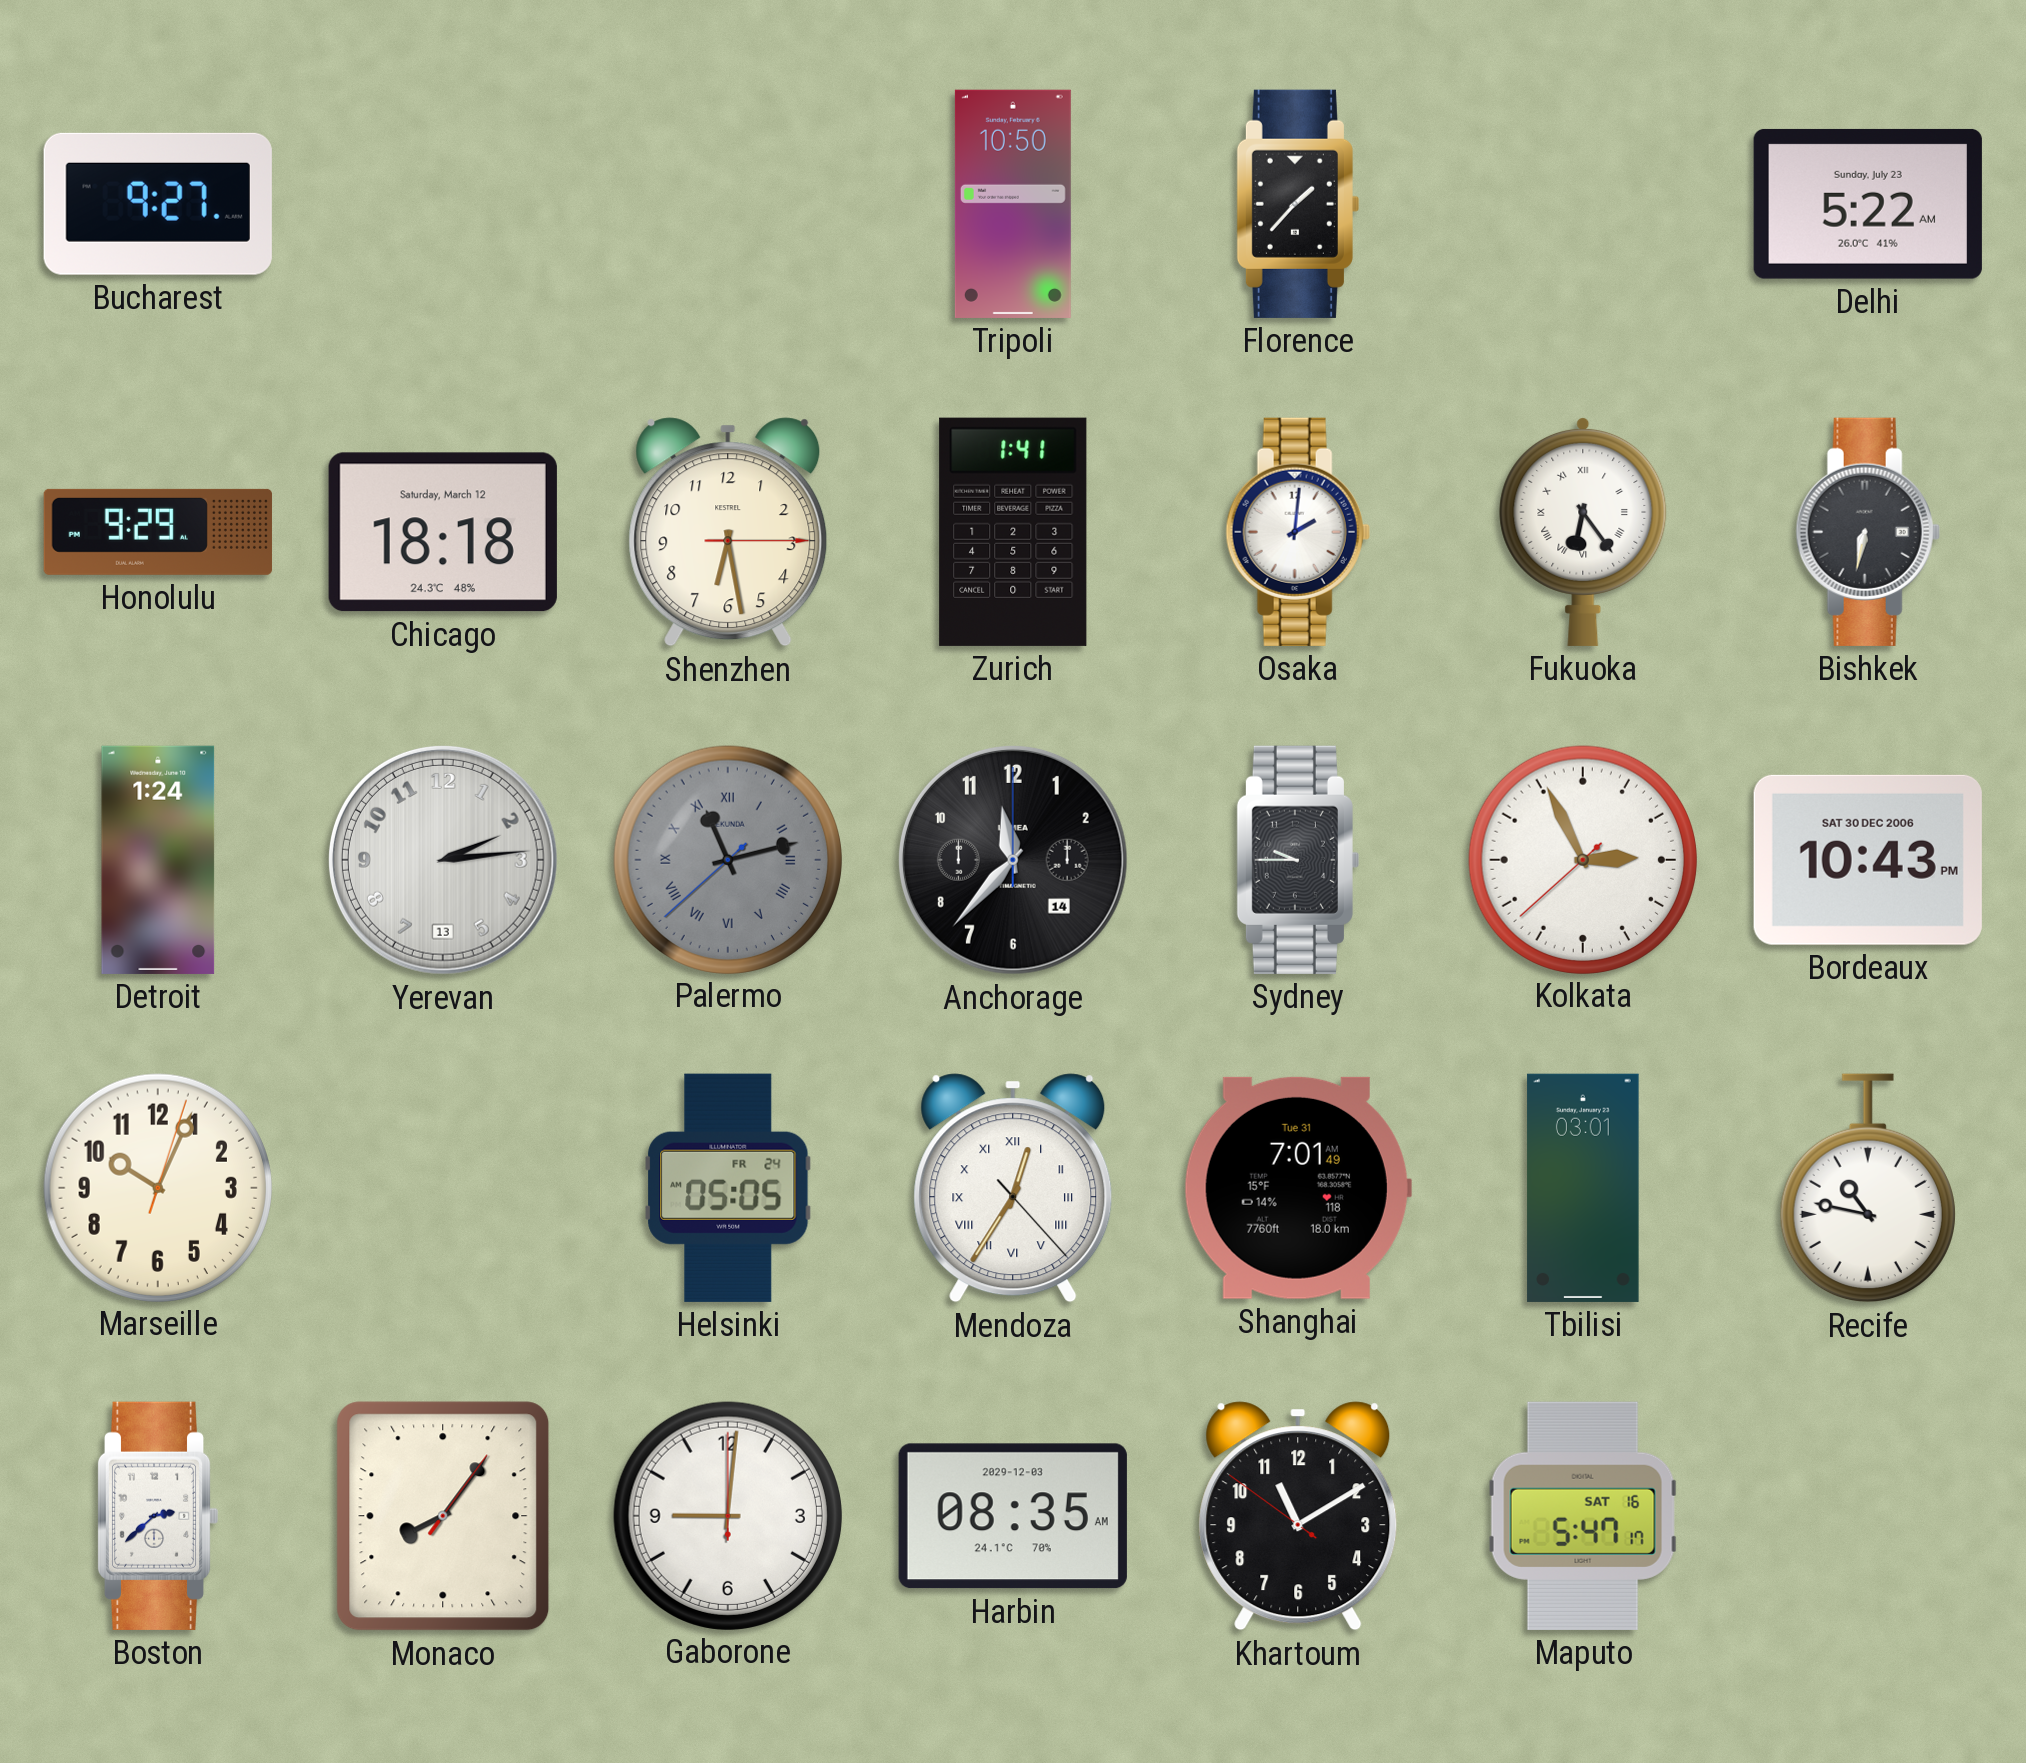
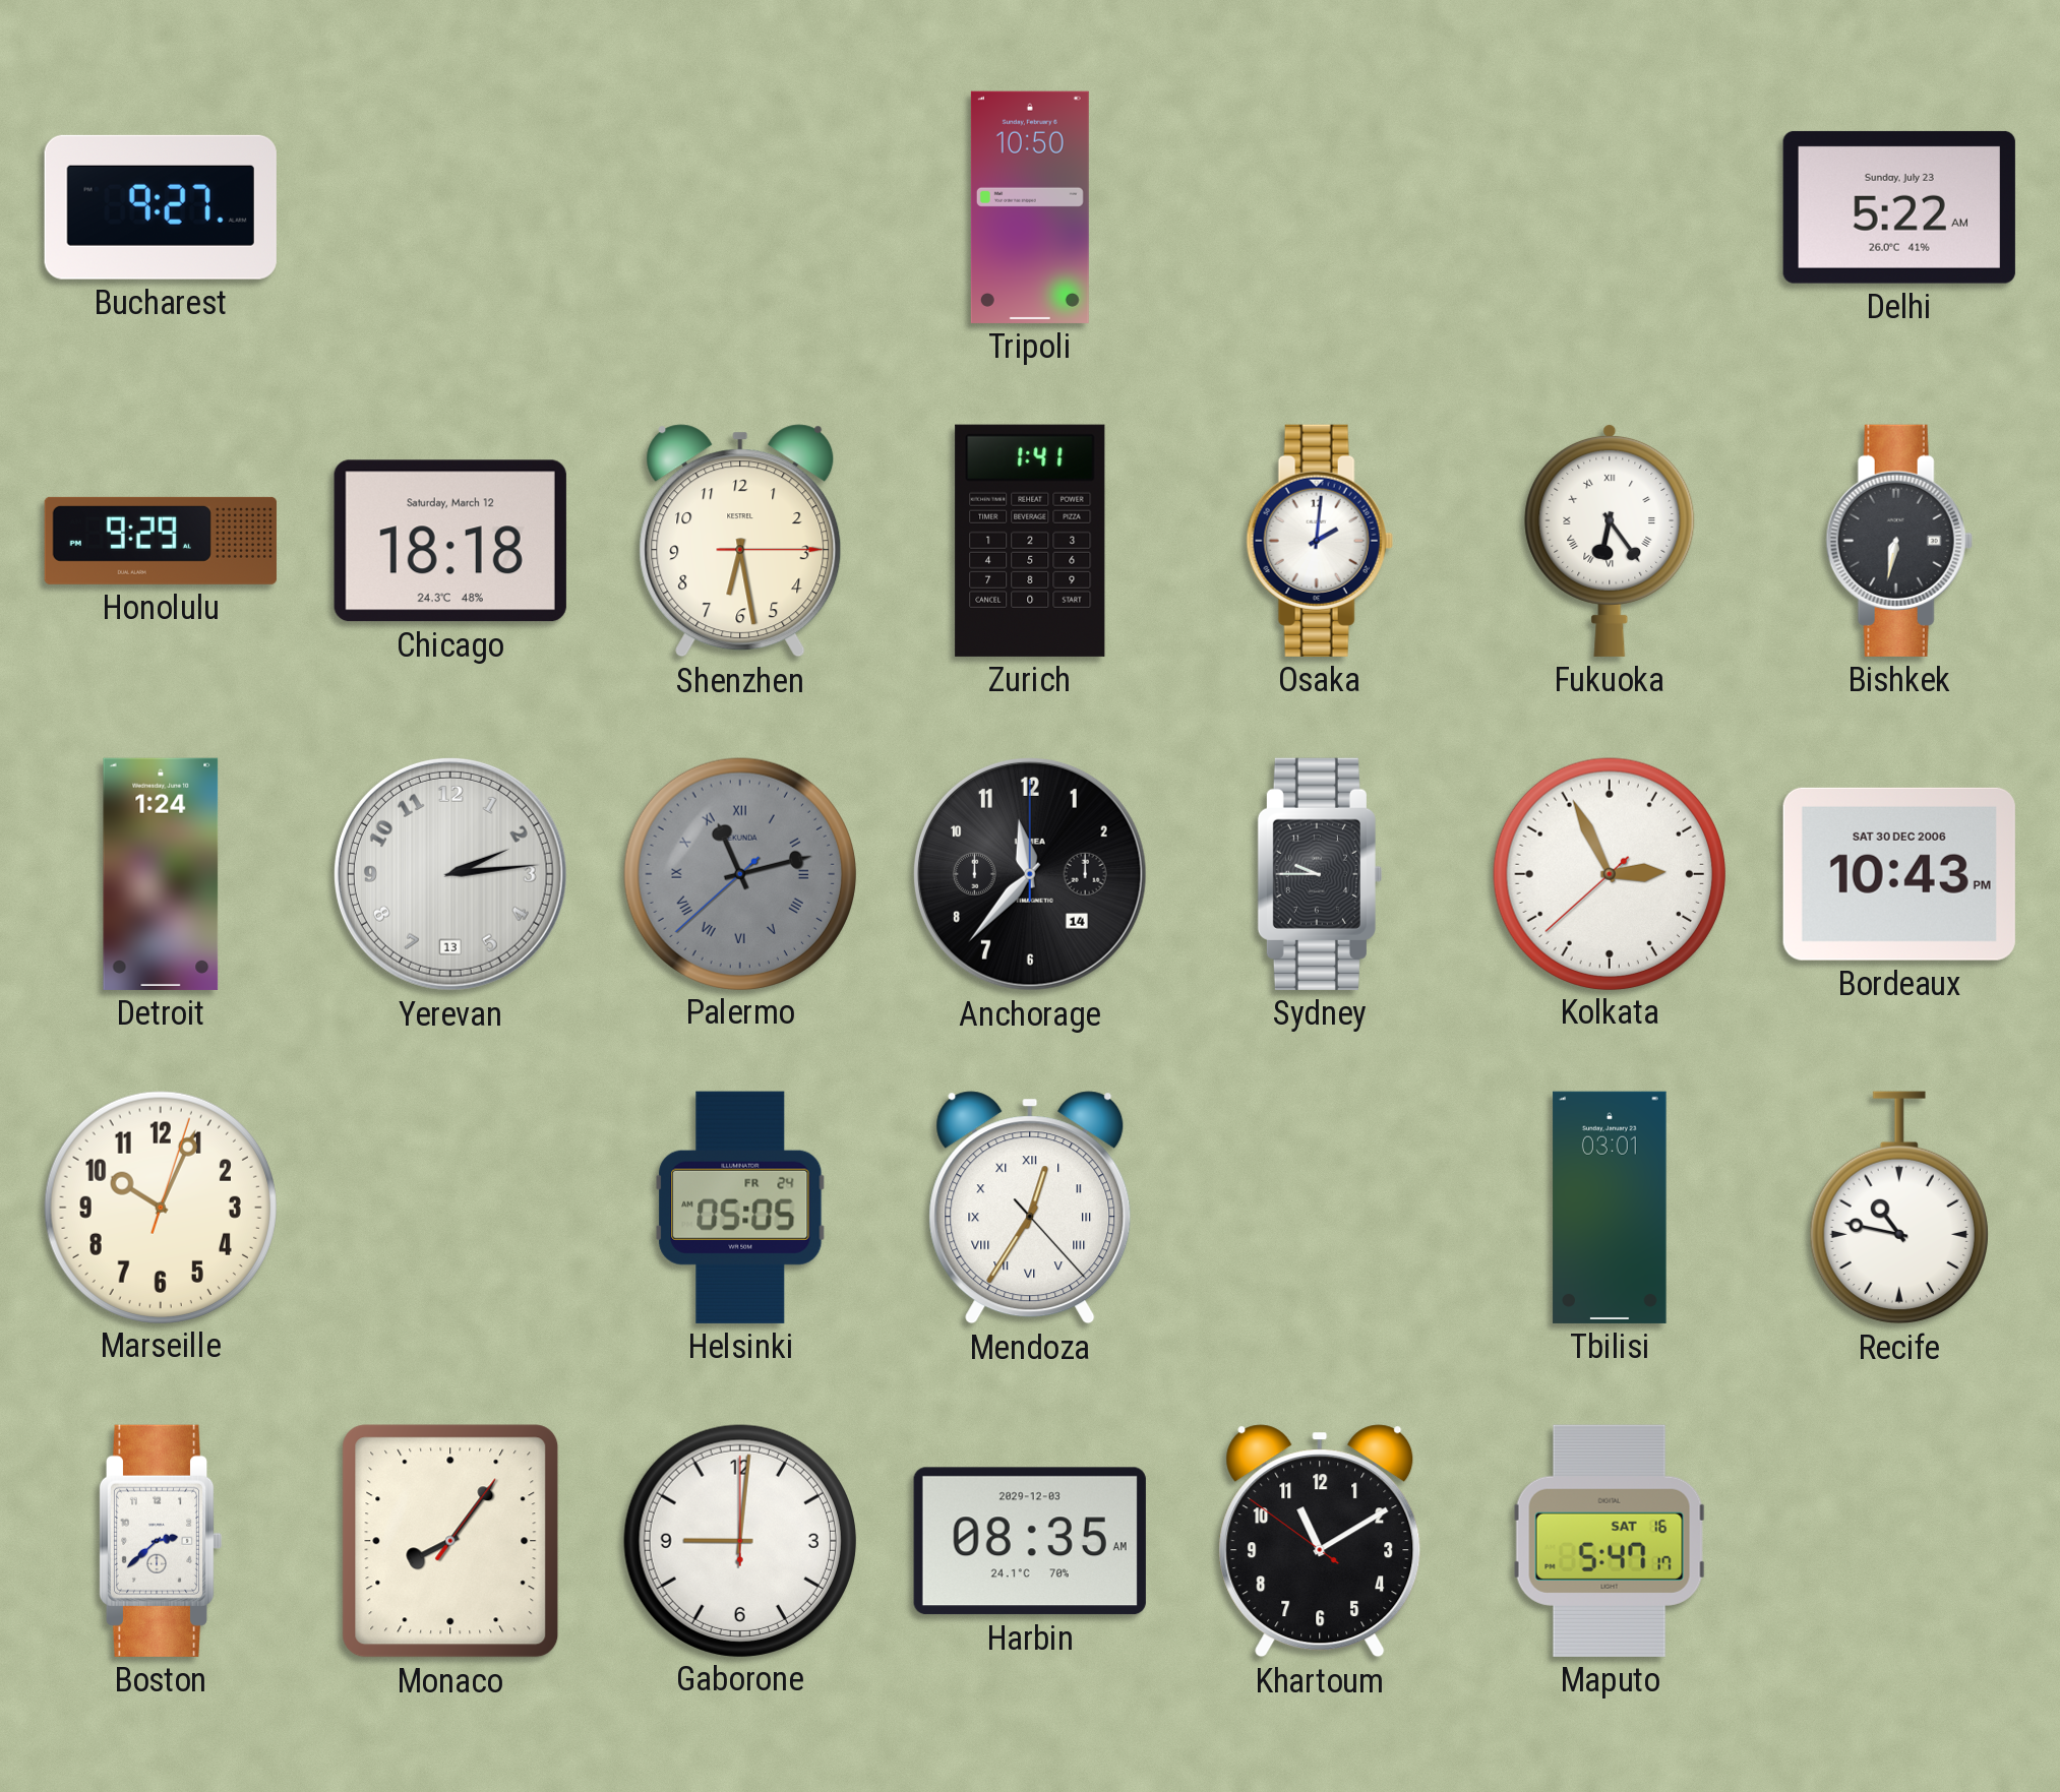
Florence: 1:37 -> none
Shanghai: 7:01 -> none
